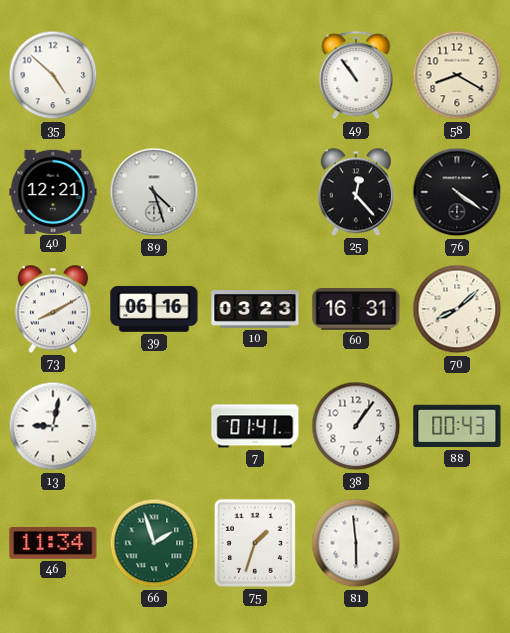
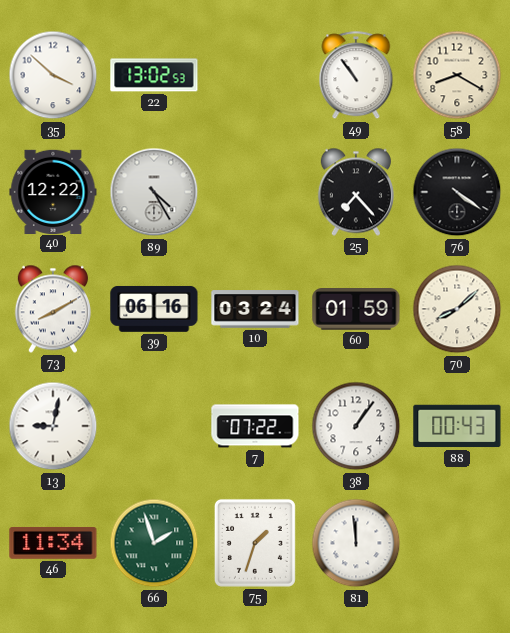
35: 4:52 -> 3:52
22: none -> 13:02
40: 12:21 -> 12:22
89: 4:27 -> 4:25
25: 12:23 -> 7:23
10: 03:23 -> 03:24
60: 16:31 -> 01:59
7: 01:41 -> 07:22
81: 5:59 -> 11:59
